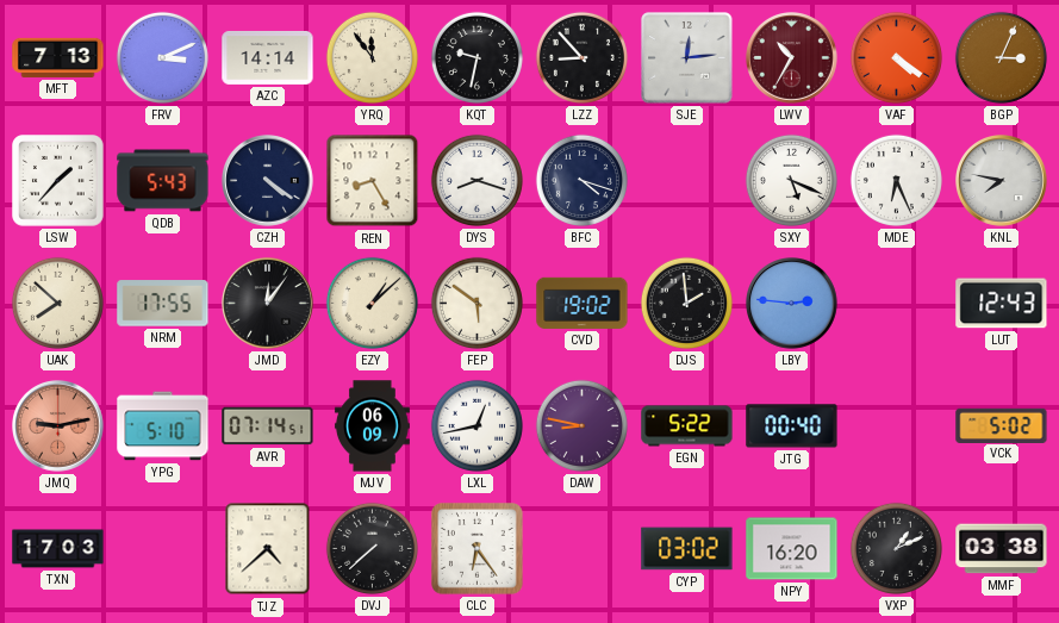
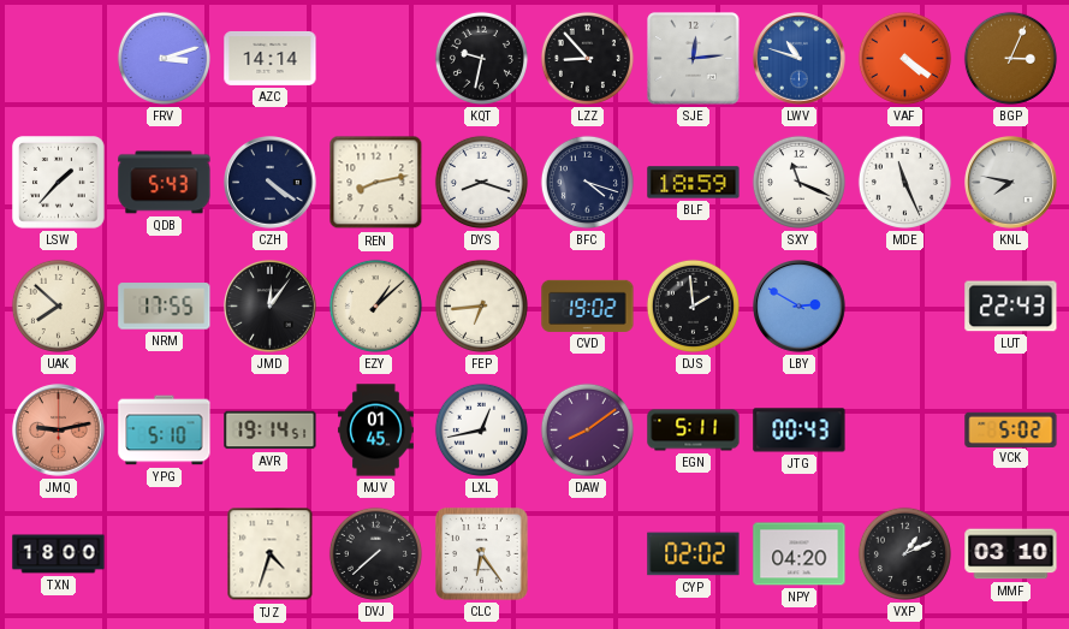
MFT: 7:13 -> none
FRV: 3:11 -> 3:12
YRQ: 11:54 -> none
LWV: 10:35 -> 10:48
LWV dial: burgundy -> blue
REN: 8:25 -> 8:13
BLF: none -> 18:59
SXY: 5:19 -> 11:19
MDE: 6:26 -> 11:26
FEP: 5:51 -> 6:44
LBY: 2:46 -> 2:50
LUT: 12:43 -> 22:43
AVR: 07:14 -> 19:14
MJV: 06:09 -> 01:45
DAW: 8:47 -> 8:09
EGN: 5:22 -> 5:11
JTG: 00:40 -> 00:43
TXN: 17:03 -> 18:00
TJZ: 4:38 -> 4:33
CYP: 03:02 -> 02:02
NPY: 16:20 -> 04:20
MMF: 03:38 -> 03:10
